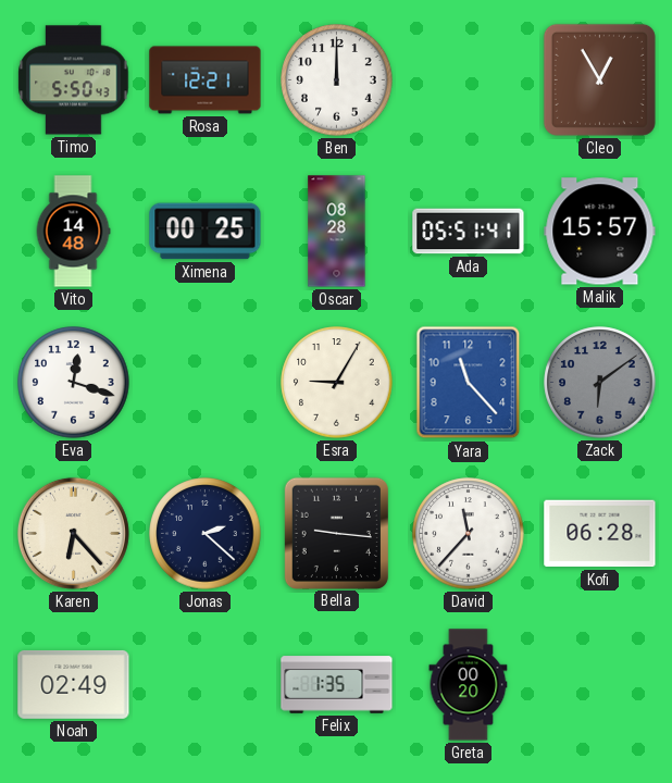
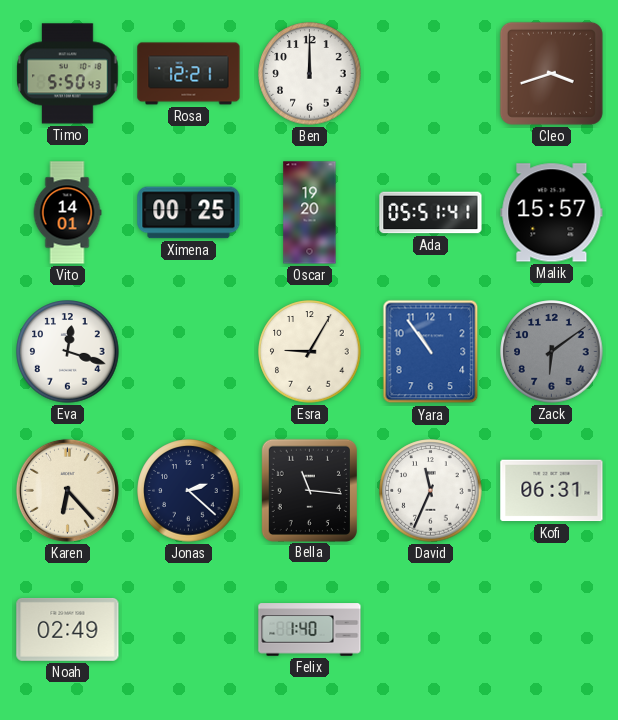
Cleo: 12:55 -> 3:42
Vito: 14:48 -> 14:01
Oscar: 08:28 -> 19:20
Yara: 11:23 -> 10:54
Bella: 9:16 -> 11:16
David: 11:37 -> 11:34
Kofi: 06:28 -> 06:31
Felix: 1:35 -> 1:40
Greta: 00:20 -> none
